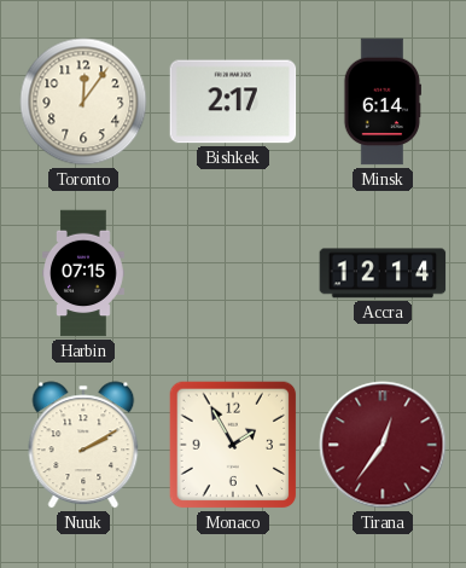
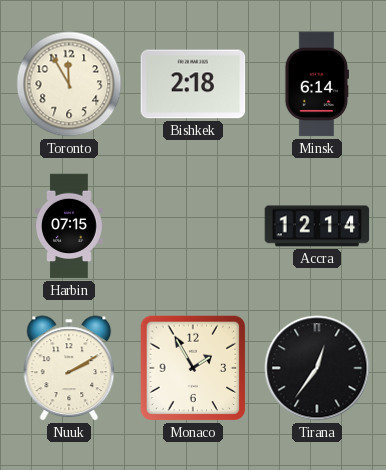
Toronto: 12:06 -> 11:55
Bishkek: 2:17 -> 2:18
Tirana dial: burgundy -> black
